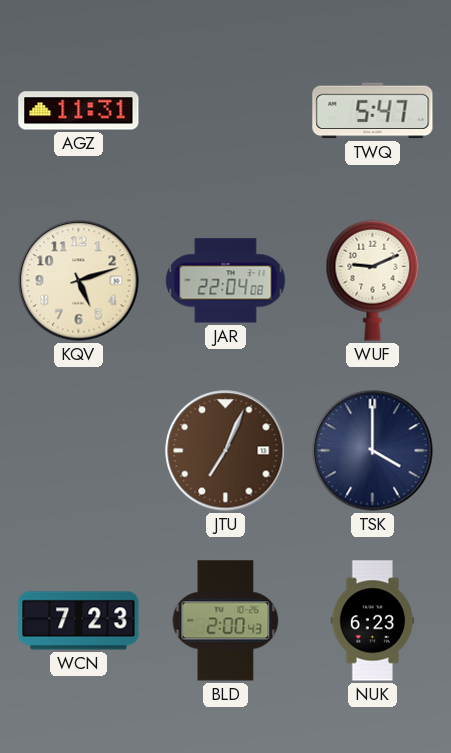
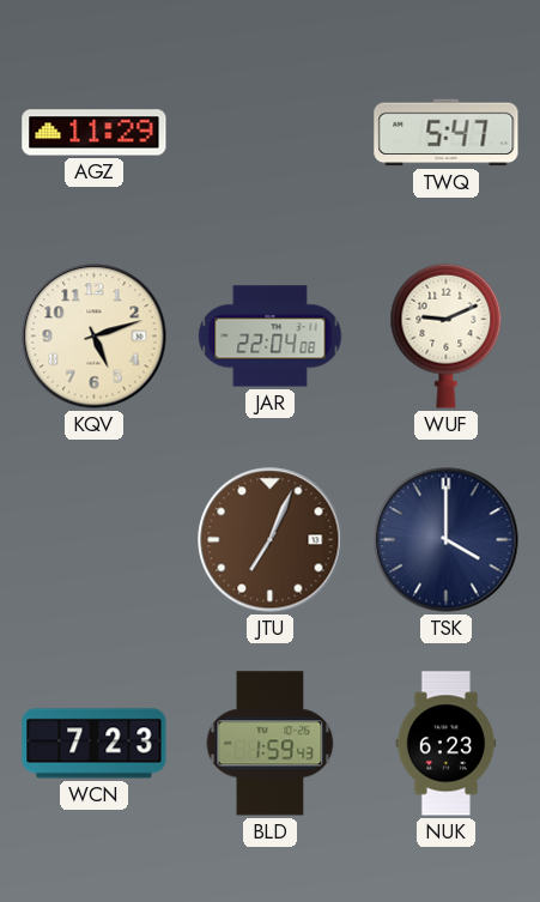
AGZ: 11:31 -> 11:29
BLD: 2:00 -> 1:59
